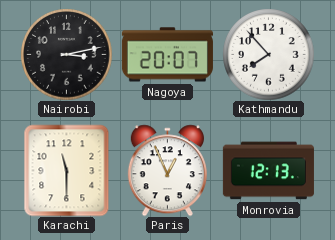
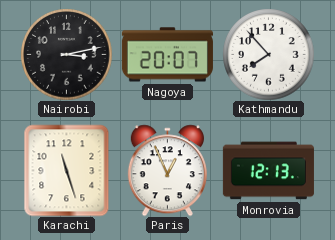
Karachi: 11:30 -> 11:27
